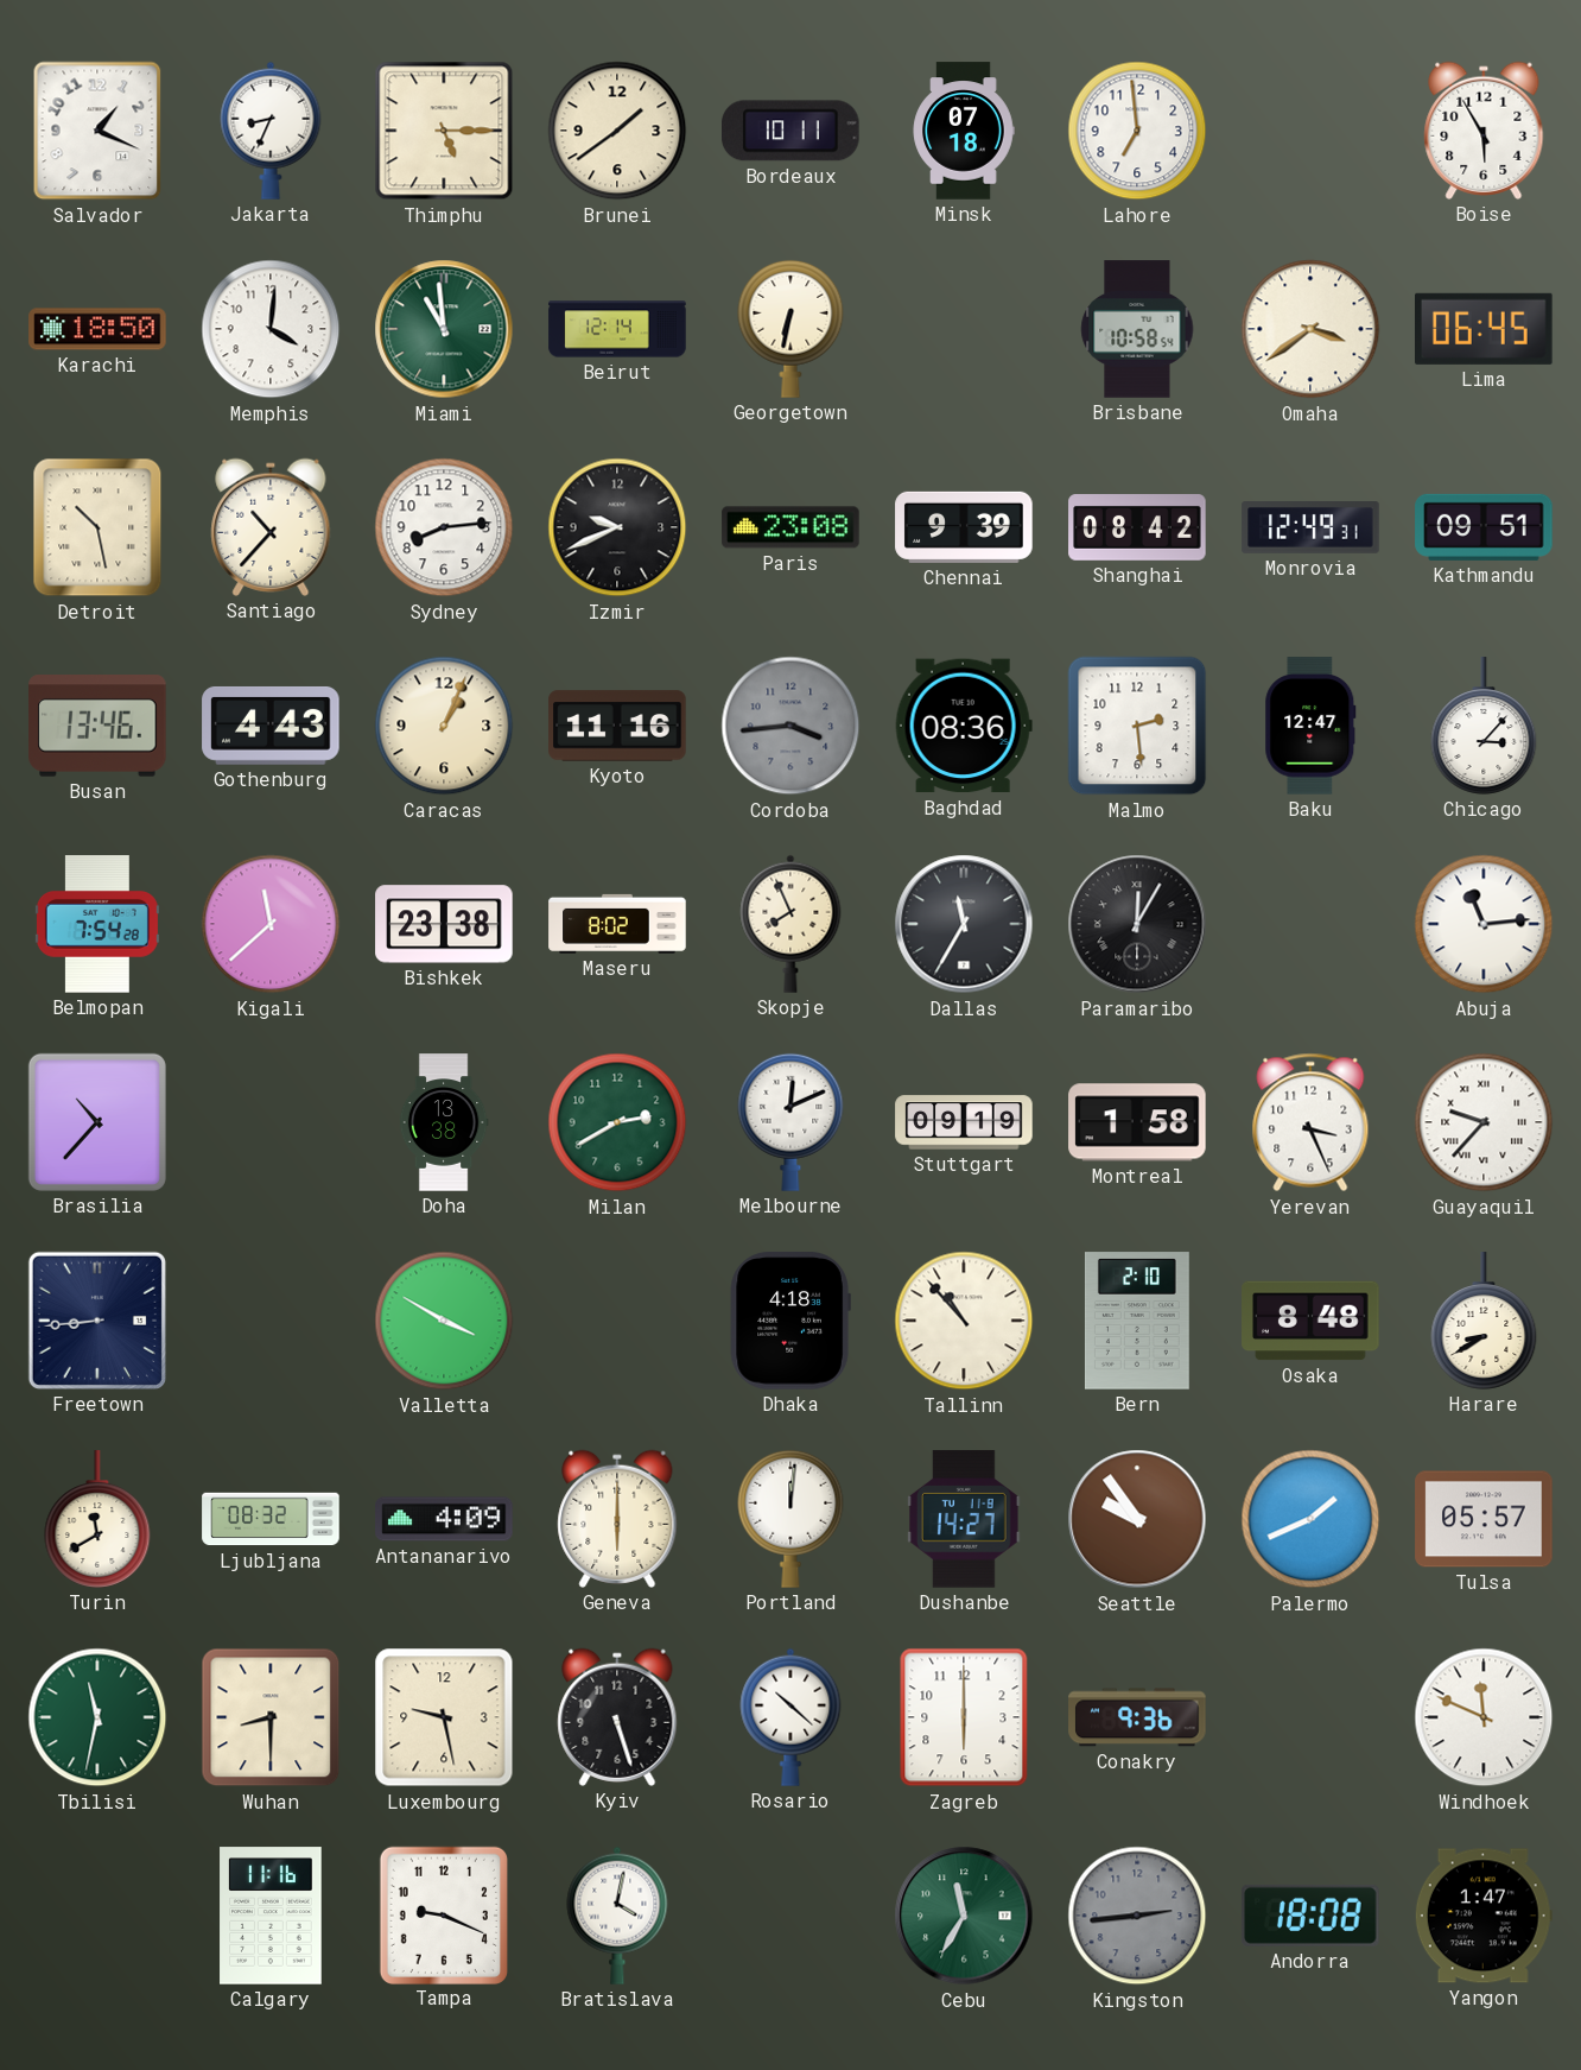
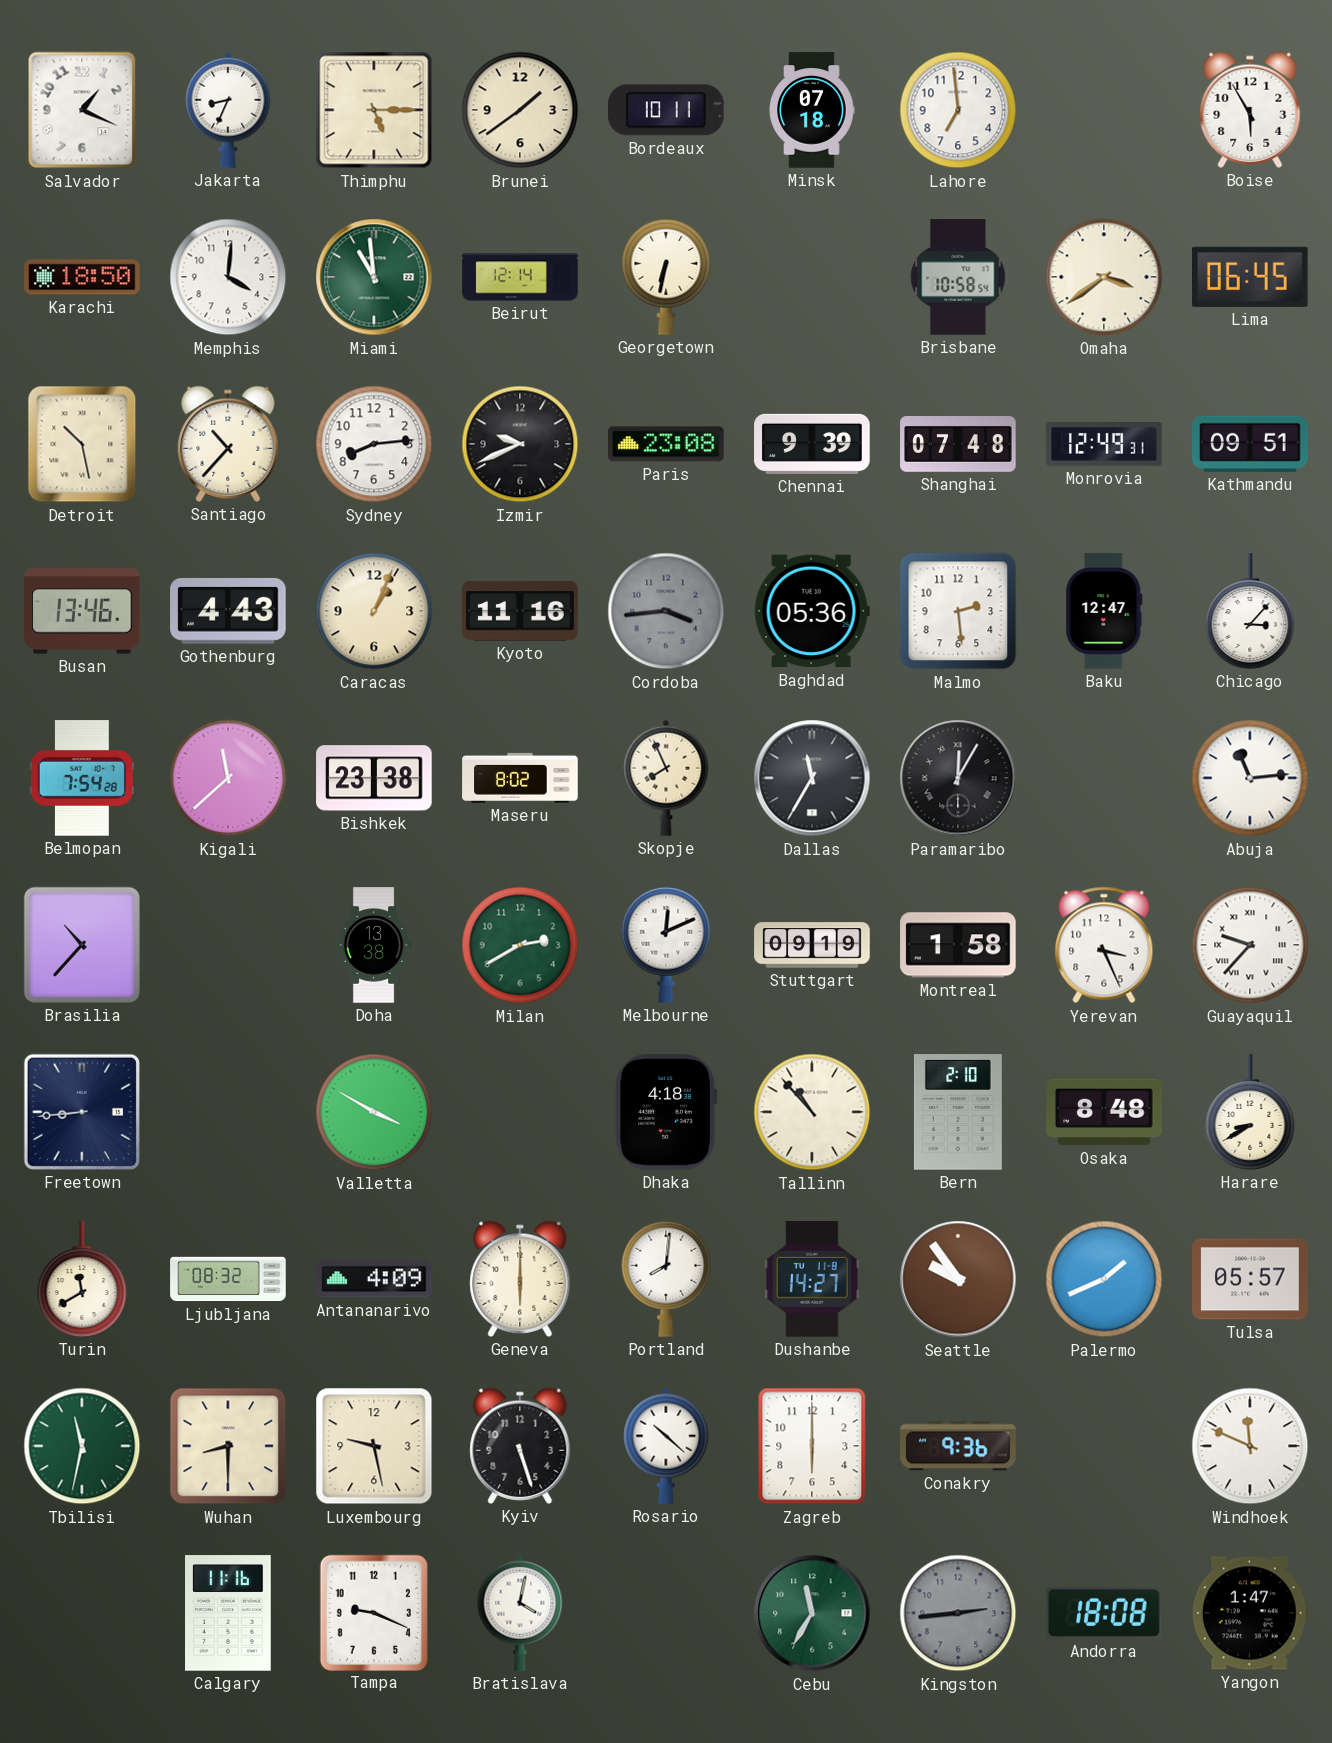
Shanghai: 08:42 -> 07:48
Baghdad: 08:36 -> 05:36
Portland: 12:01 -> 8:01
